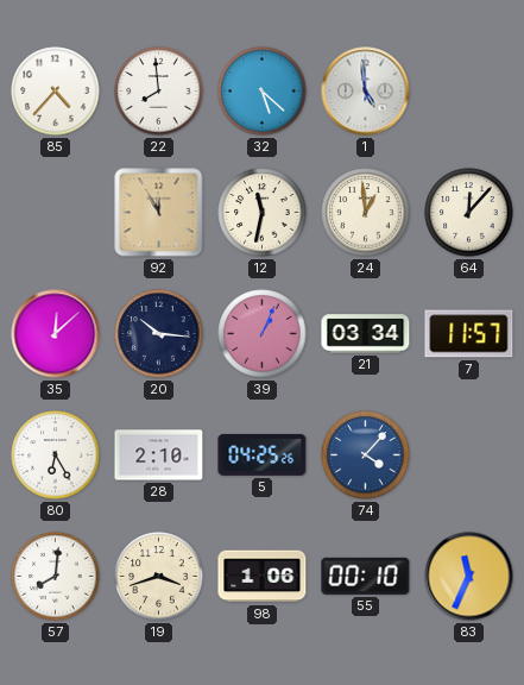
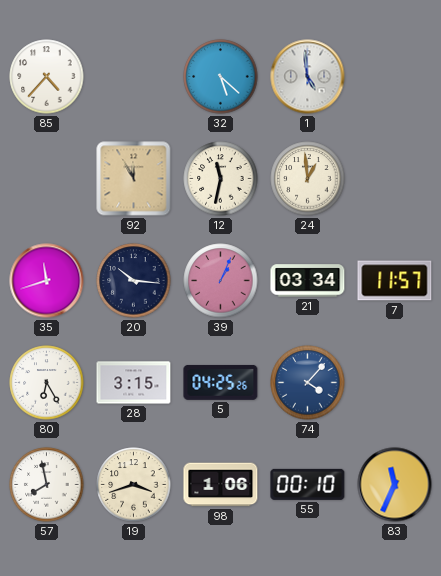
22: 7:59 -> none
64: 12:07 -> none
35: 12:08 -> 11:42
28: 2:10 -> 3:15
57: 8:01 -> 7:58
